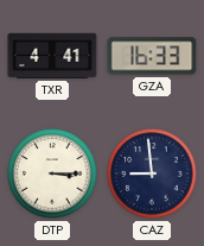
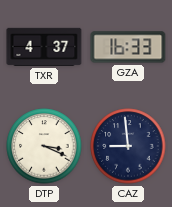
TXR: 4:41 -> 4:37
DTP: 3:15 -> 3:19
